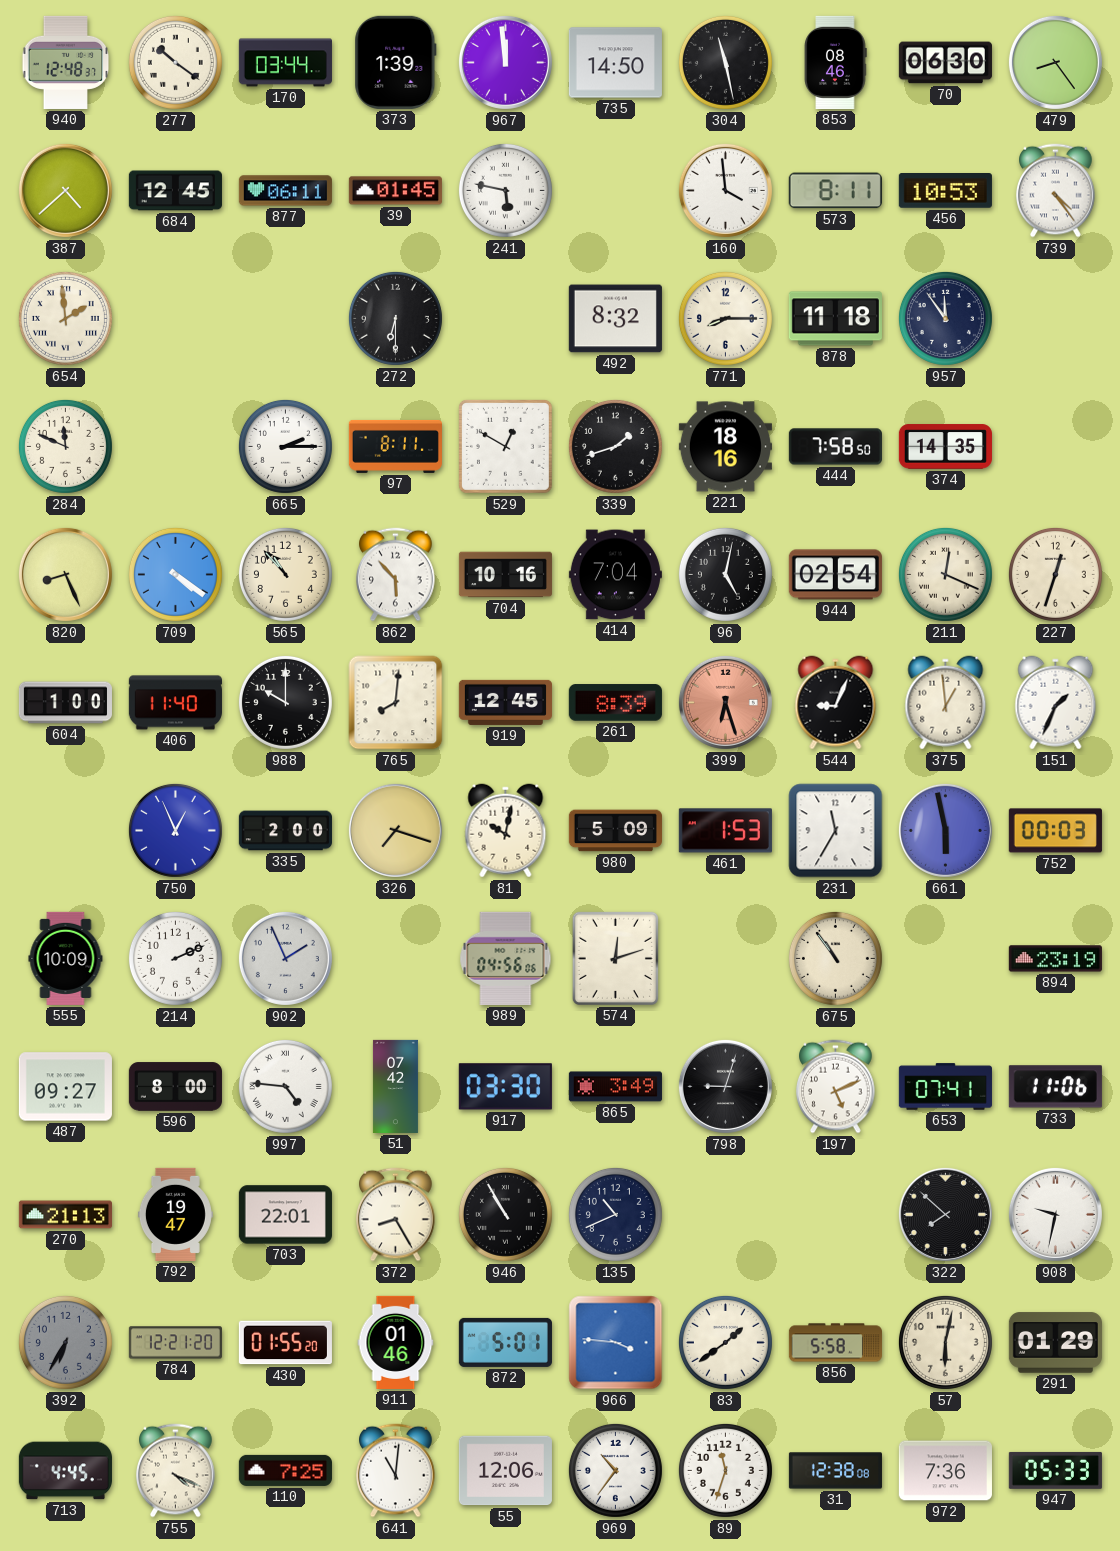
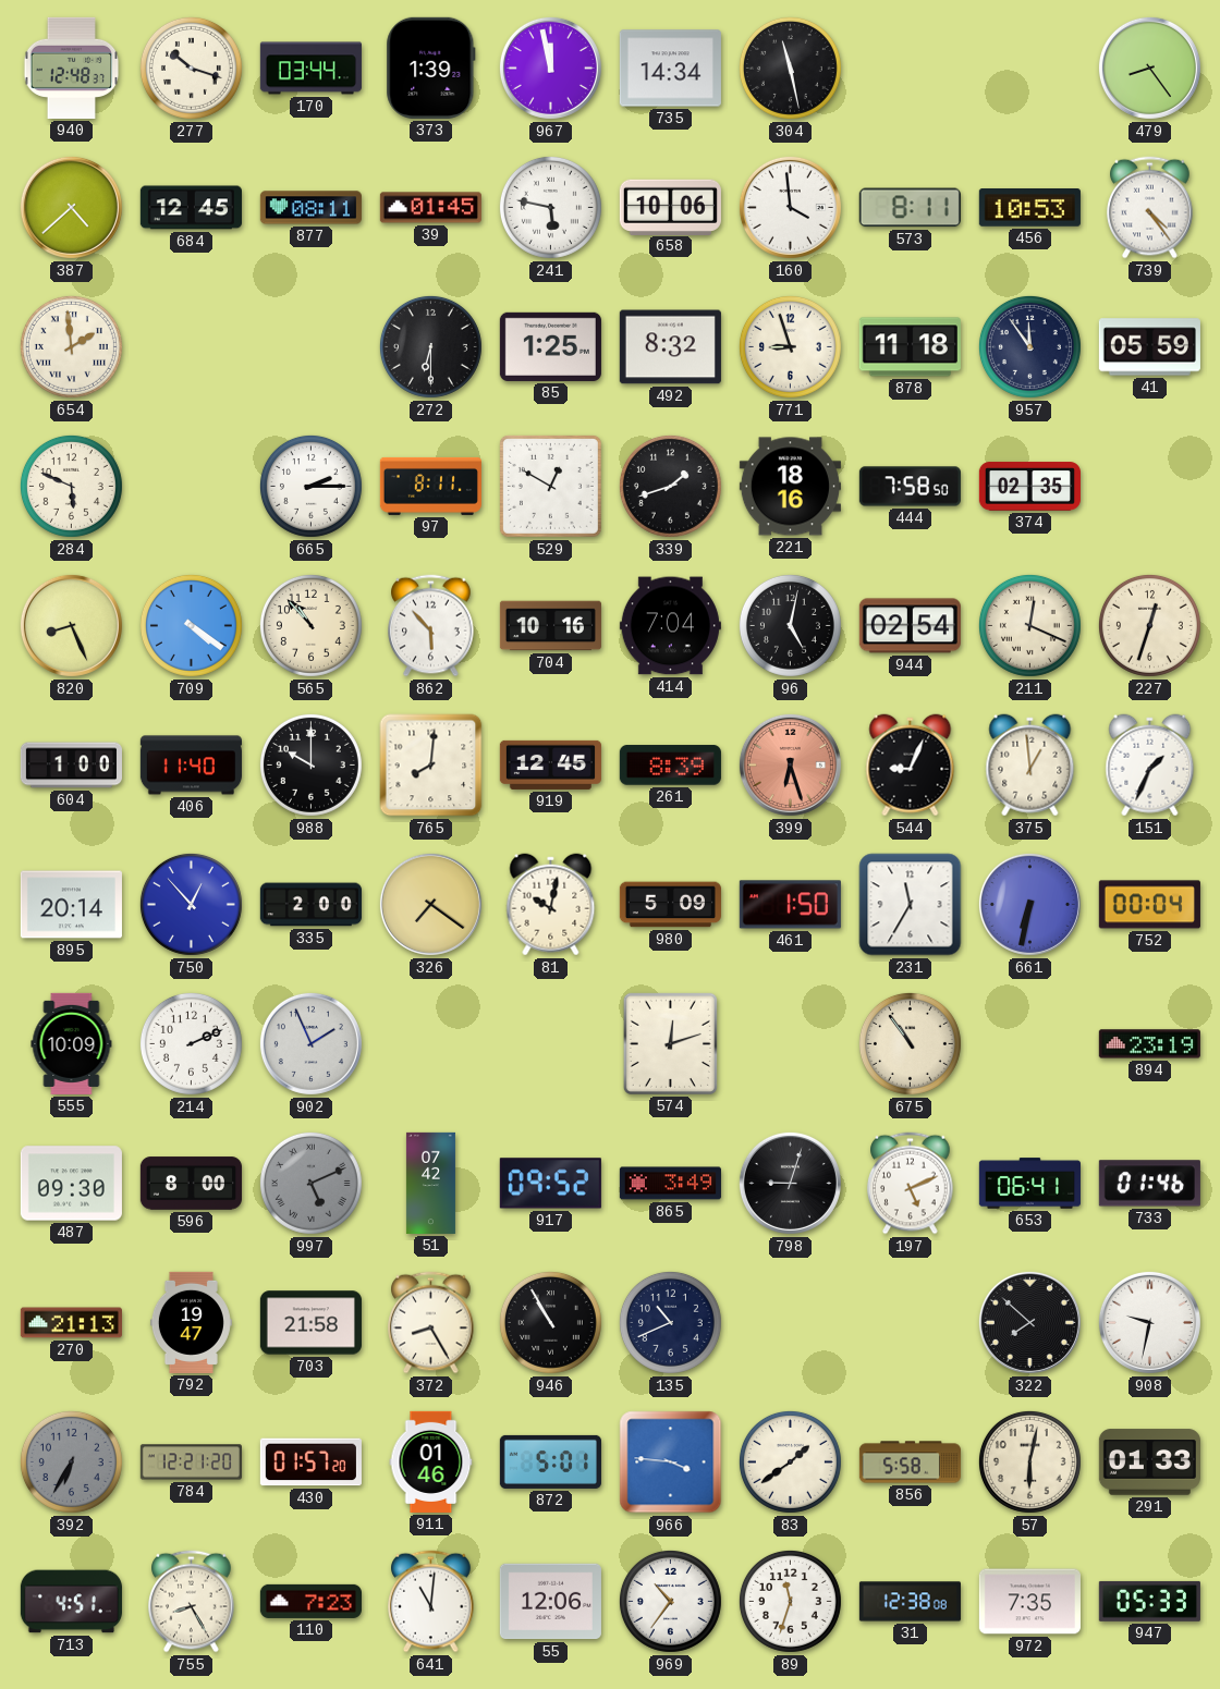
277: 10:21 -> 10:18
967: 11:59 -> 11:58
735: 14:50 -> 14:34
853: 08:46 -> none
70: 06:30 -> none
877: 06:11 -> 08:11
658: none -> 10:06
85: none -> 1:25
771: 8:15 -> 8:57
41: none -> 05:59
284: 11:49 -> 5:49
374: 14:35 -> 02:35
895: none -> 20:14
750: 12:56 -> 12:53
326: 7:18 -> 7:21
461: 1:53 -> 1:50
661: 5:58 -> 6:32
752: 00:03 -> 00:04
989: 04:56 -> none
487: 09:27 -> 09:30
997: 4:46 -> 5:11
997 dial: white -> grey
917: 03:30 -> 09:52
653: 07:41 -> 06:41
733: 11:06 -> 01:46
703: 22:01 -> 21:58
430: 01:55 -> 01:57
291: 01:29 -> 01:33
713: 4:45 -> 4:51
755: 4:19 -> 8:25
110: 7:25 -> 7:23
972: 7:36 -> 7:35
